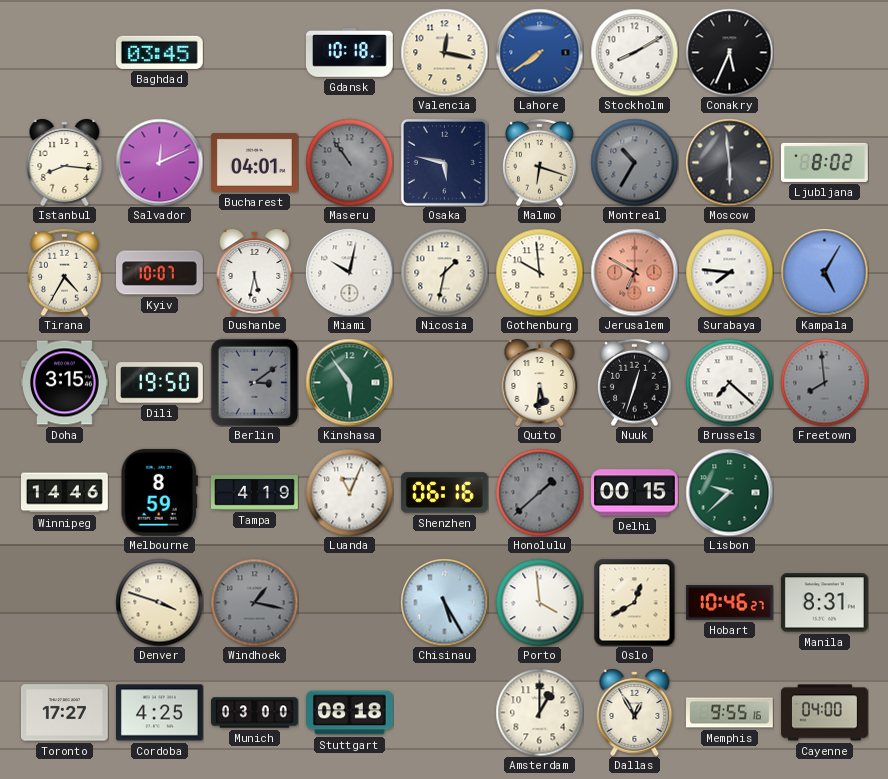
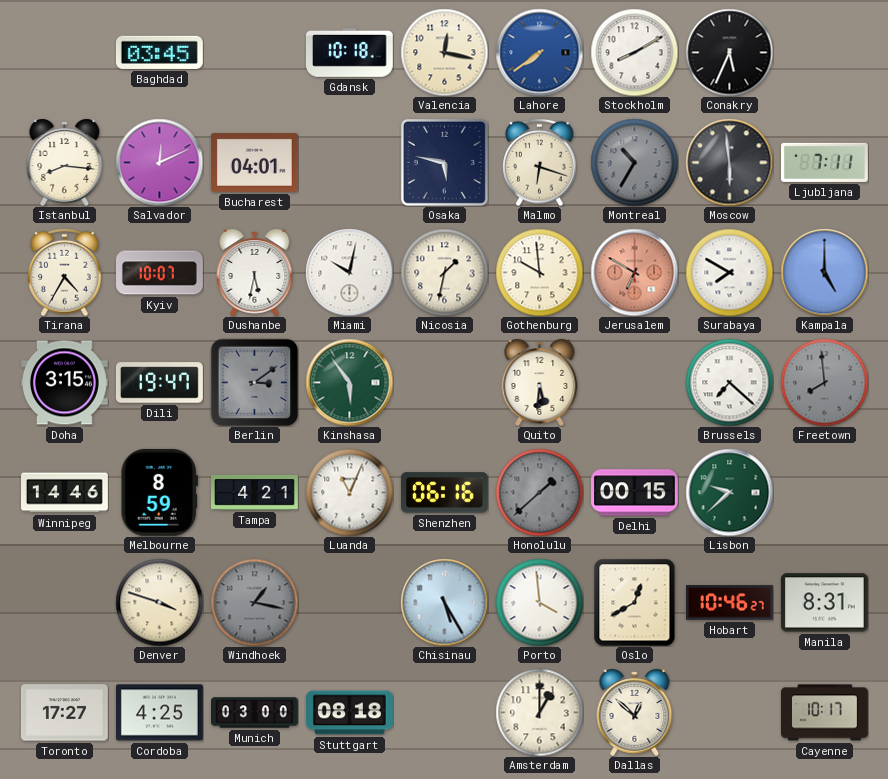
Maseru: 10:54 -> none
Ljubljana: 8:02 -> 7:11
Surabaya: 7:46 -> 7:50
Kampala: 5:05 -> 5:00
Dili: 19:50 -> 19:47
Nuuk: 12:33 -> none
Tampa: 4:19 -> 4:21
Dallas: 12:55 -> 12:52
Memphis: 9:55 -> none
Cayenne: 04:00 -> 10:17
